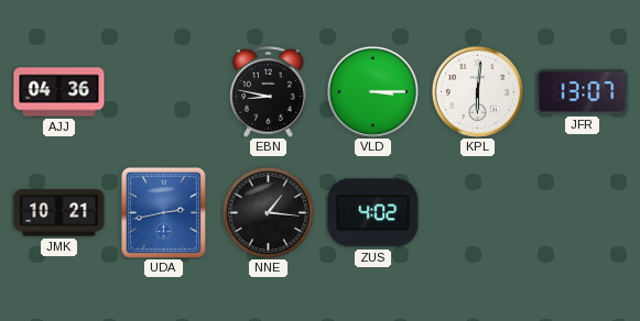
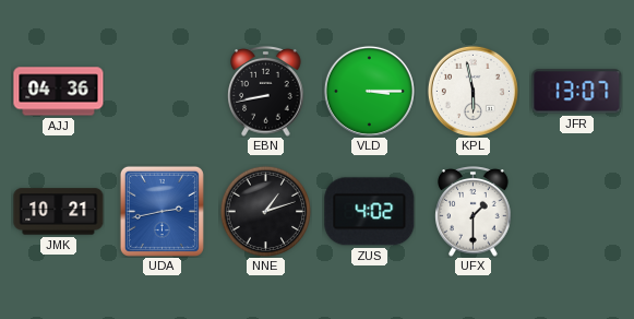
EBN: 8:47 -> 8:43
KPL: 6:01 -> 5:58
NNE: 1:16 -> 1:12
UFX: none -> 1:30
